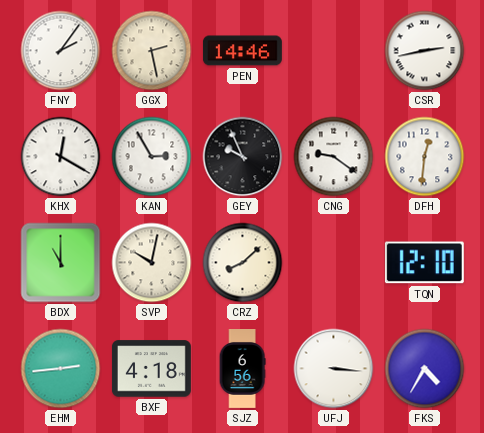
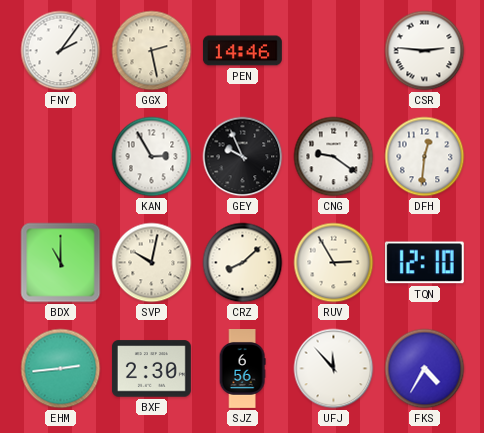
CSR: 2:43 -> 2:46
KHX: 12:20 -> none
RUV: none -> 2:55
BXF: 4:18 -> 2:30
UFJ: 3:16 -> 11:53
